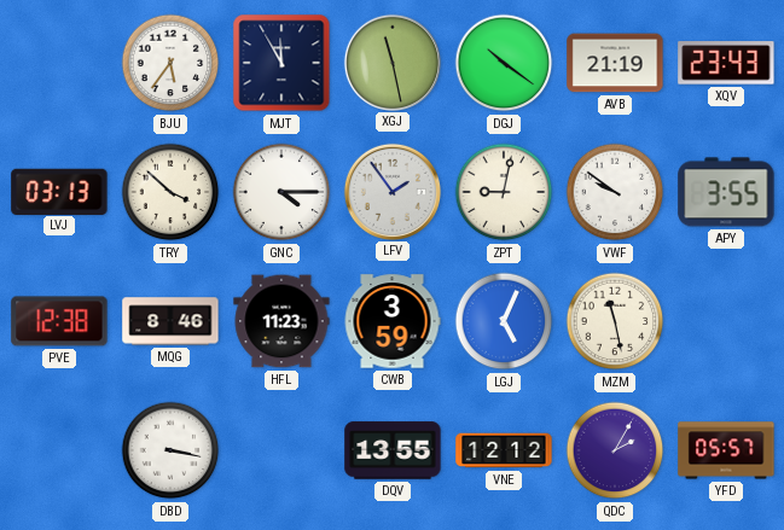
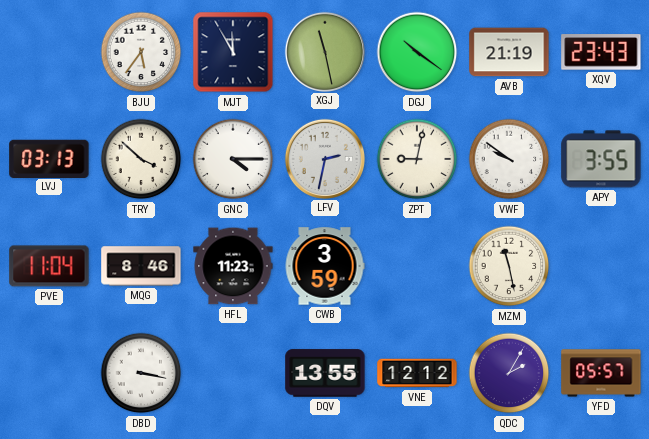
LFV: 1:54 -> 2:32
PVE: 12:38 -> 11:04
LGJ: 5:04 -> none
